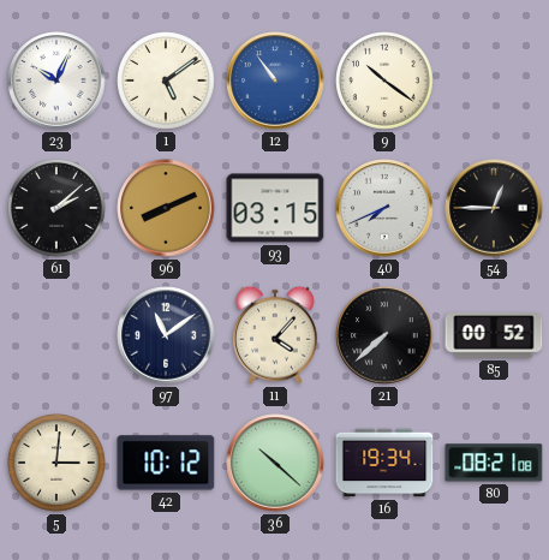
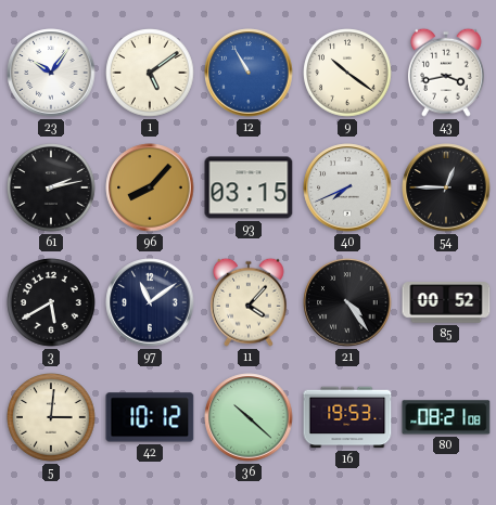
23: 10:04 -> 10:06
12: 10:54 -> 10:55
43: none -> 3:43
61: 2:08 -> 2:13
96: 8:11 -> 8:07
3: none -> 5:40
21: 7:38 -> 4:24
16: 19:34 -> 19:53
